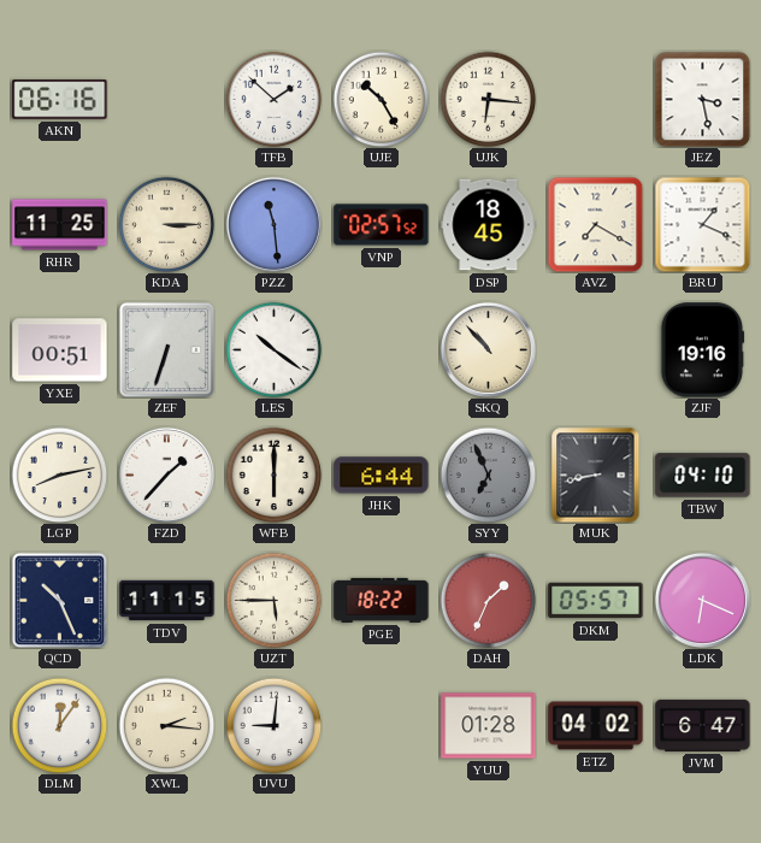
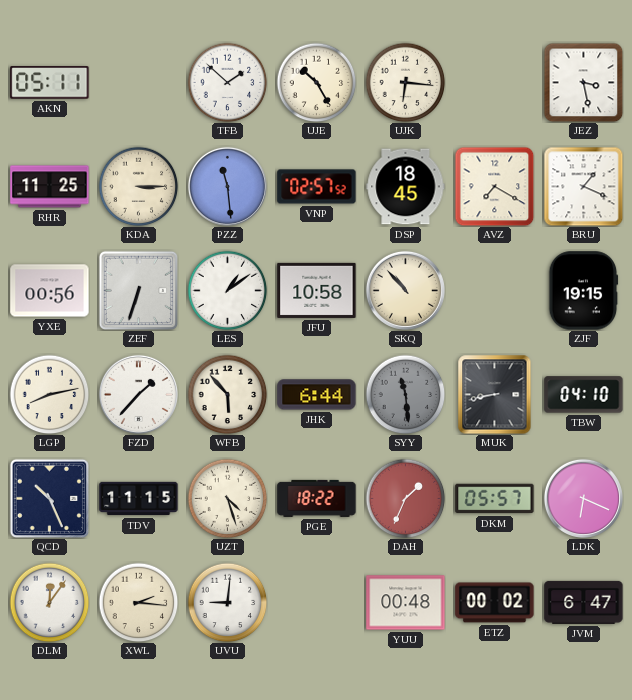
AKN: 06:16 -> 05:11
YXE: 00:51 -> 00:56
LES: 10:21 -> 1:09
JFU: none -> 10:58
ZJF: 19:16 -> 19:15
WFB: 6:00 -> 5:53
SYY: 6:56 -> 11:29
UZT: 5:45 -> 4:27
YUU: 01:28 -> 00:48
ETZ: 04:02 -> 00:02
